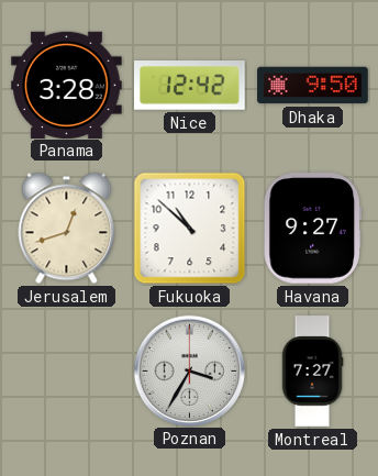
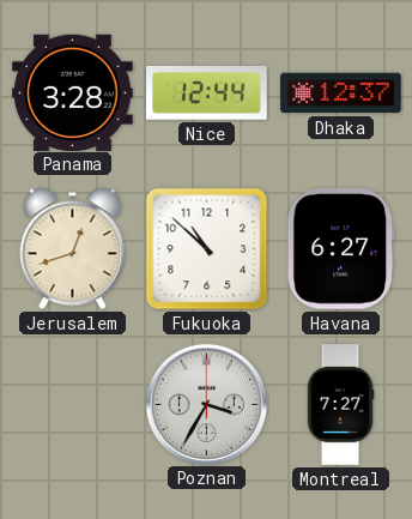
Nice: 12:42 -> 12:44
Dhaka: 9:50 -> 12:37
Havana: 9:27 -> 6:27
